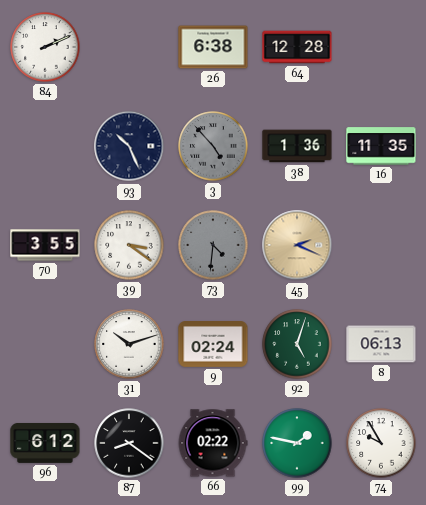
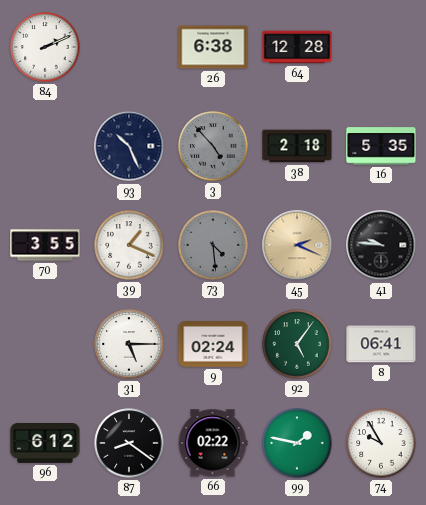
38: 1:36 -> 2:18
16: 11:35 -> 5:35
39: 3:21 -> 1:19
73: 4:31 -> 4:29
41: none -> 9:46
31: 10:12 -> 5:15
92: 5:03 -> 5:06
8: 06:13 -> 06:41
